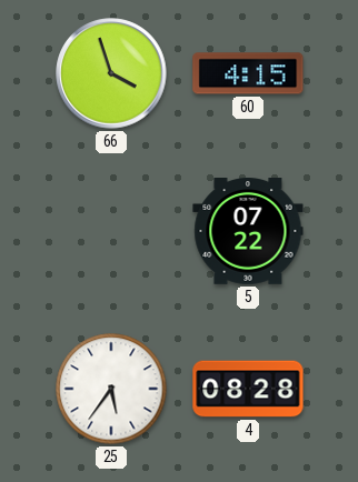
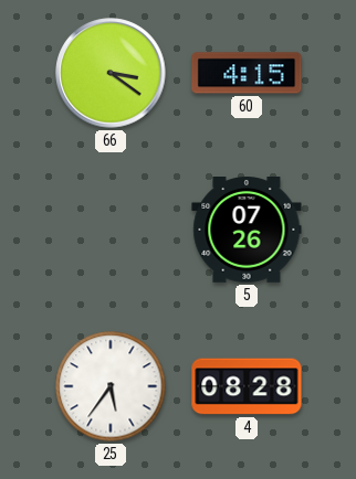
66: 3:57 -> 3:21
5: 07:22 -> 07:26
